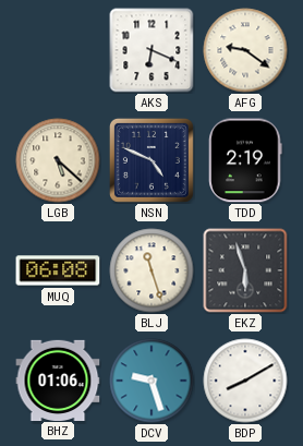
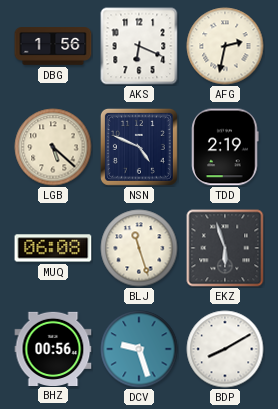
DBG: none -> 1:56
AFG: 9:21 -> 2:32
BHZ: 01:06 -> 00:56
